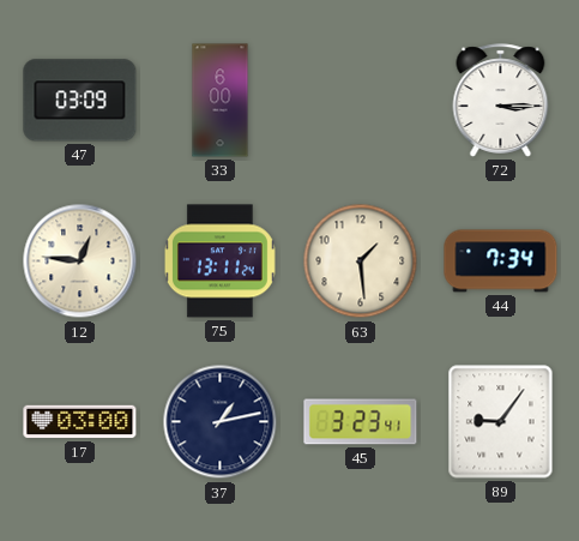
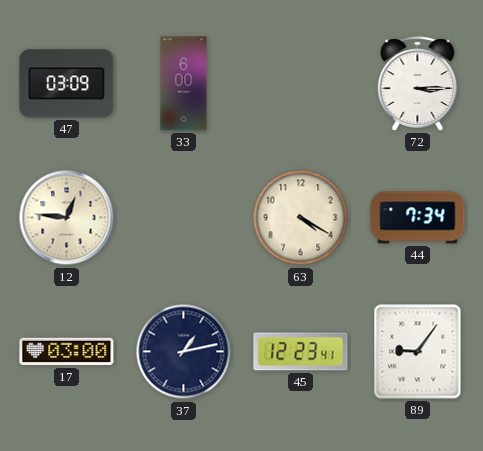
75: 13:11 -> none
63: 1:29 -> 4:20
45: 3:23 -> 12:23
